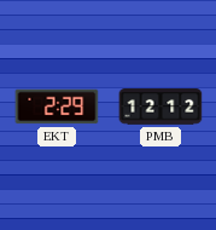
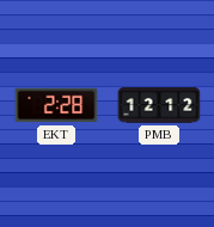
EKT: 2:29 -> 2:28
